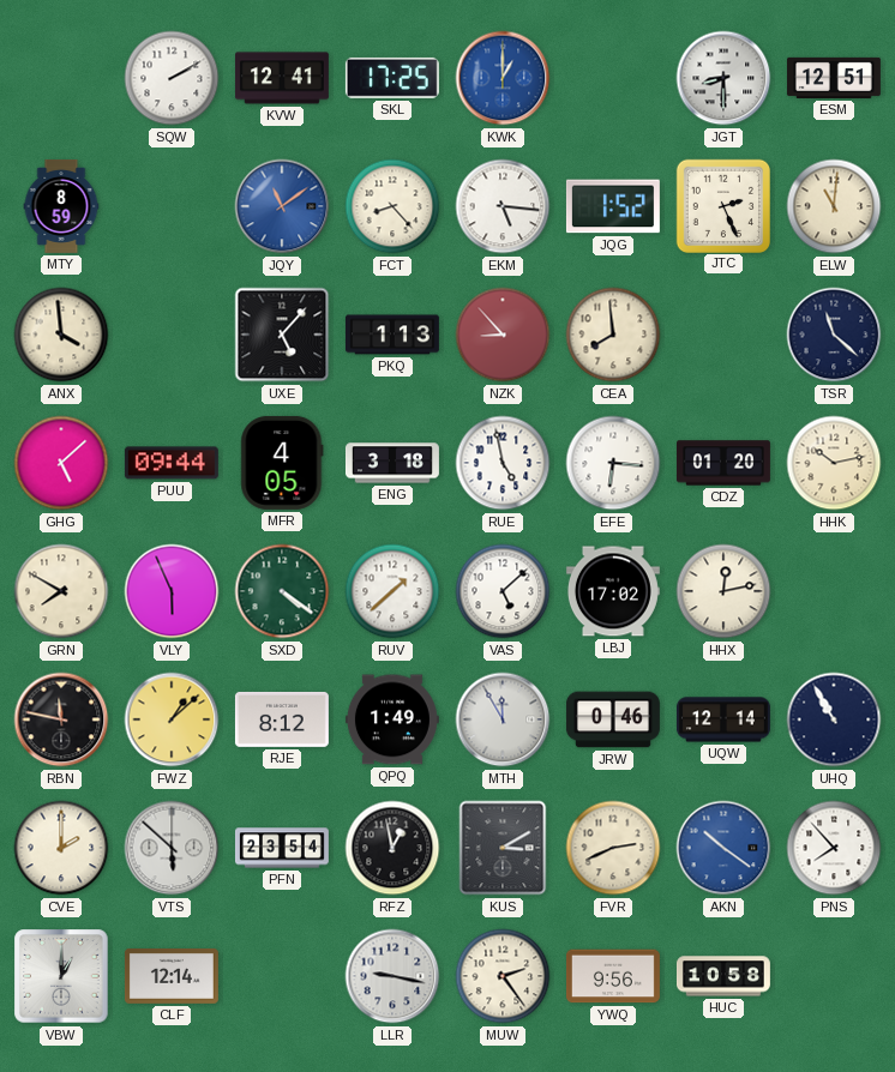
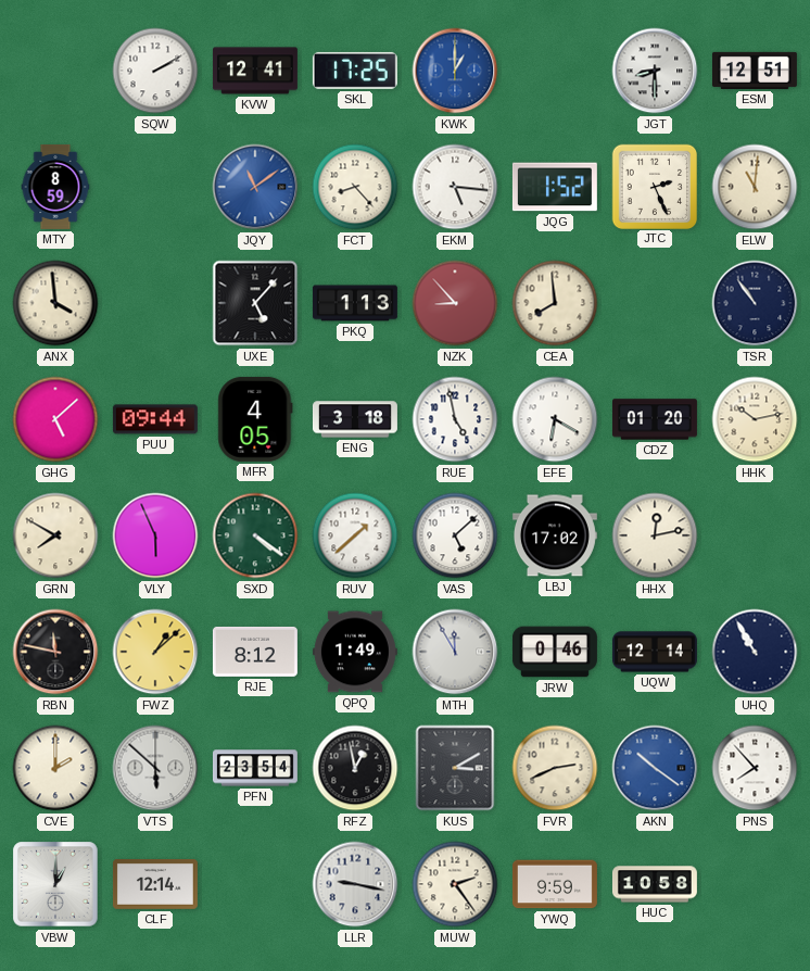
TSR: 11:22 -> 10:54
EFE: 6:16 -> 6:20
YWQ: 9:56 -> 9:59
